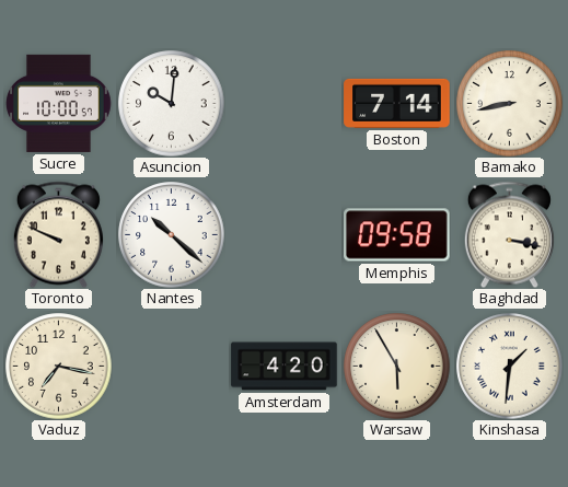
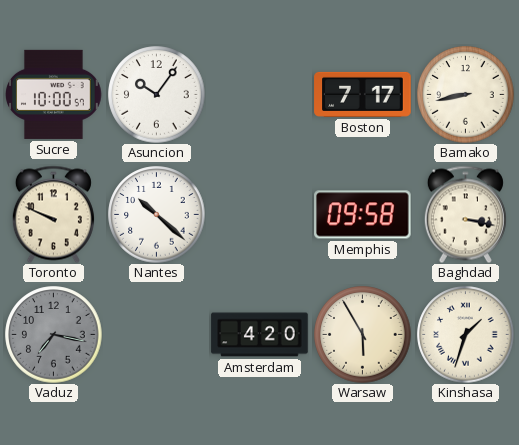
Asuncion: 10:01 -> 10:06
Boston: 7:14 -> 7:17
Vaduz dial: cream -> grey
Kinshasa: 1:31 -> 1:33
